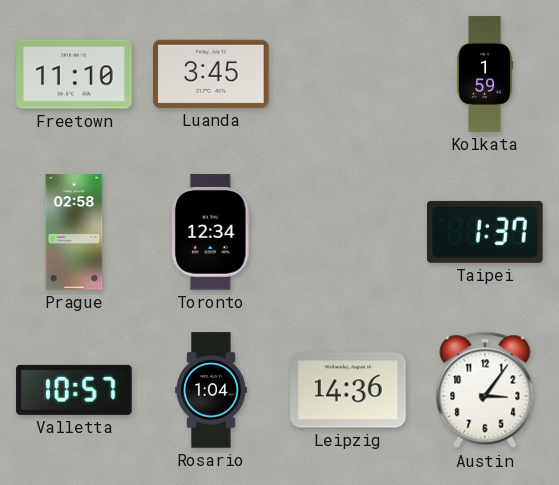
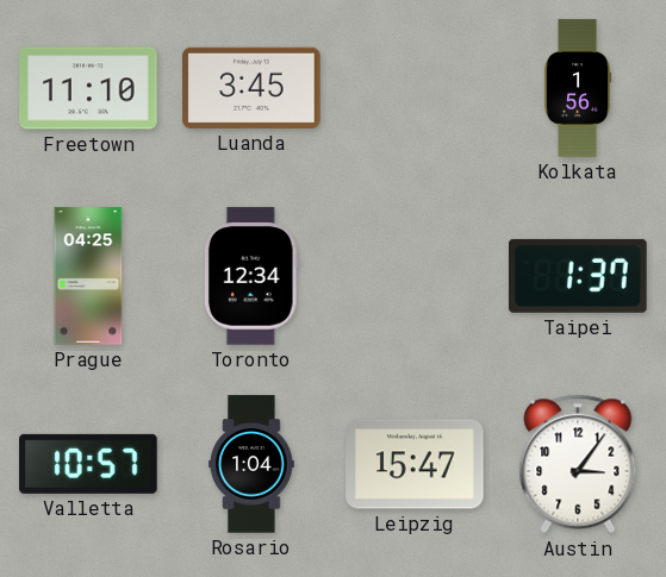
Kolkata: 1:59 -> 1:56
Prague: 02:58 -> 04:25
Leipzig: 14:36 -> 15:47
